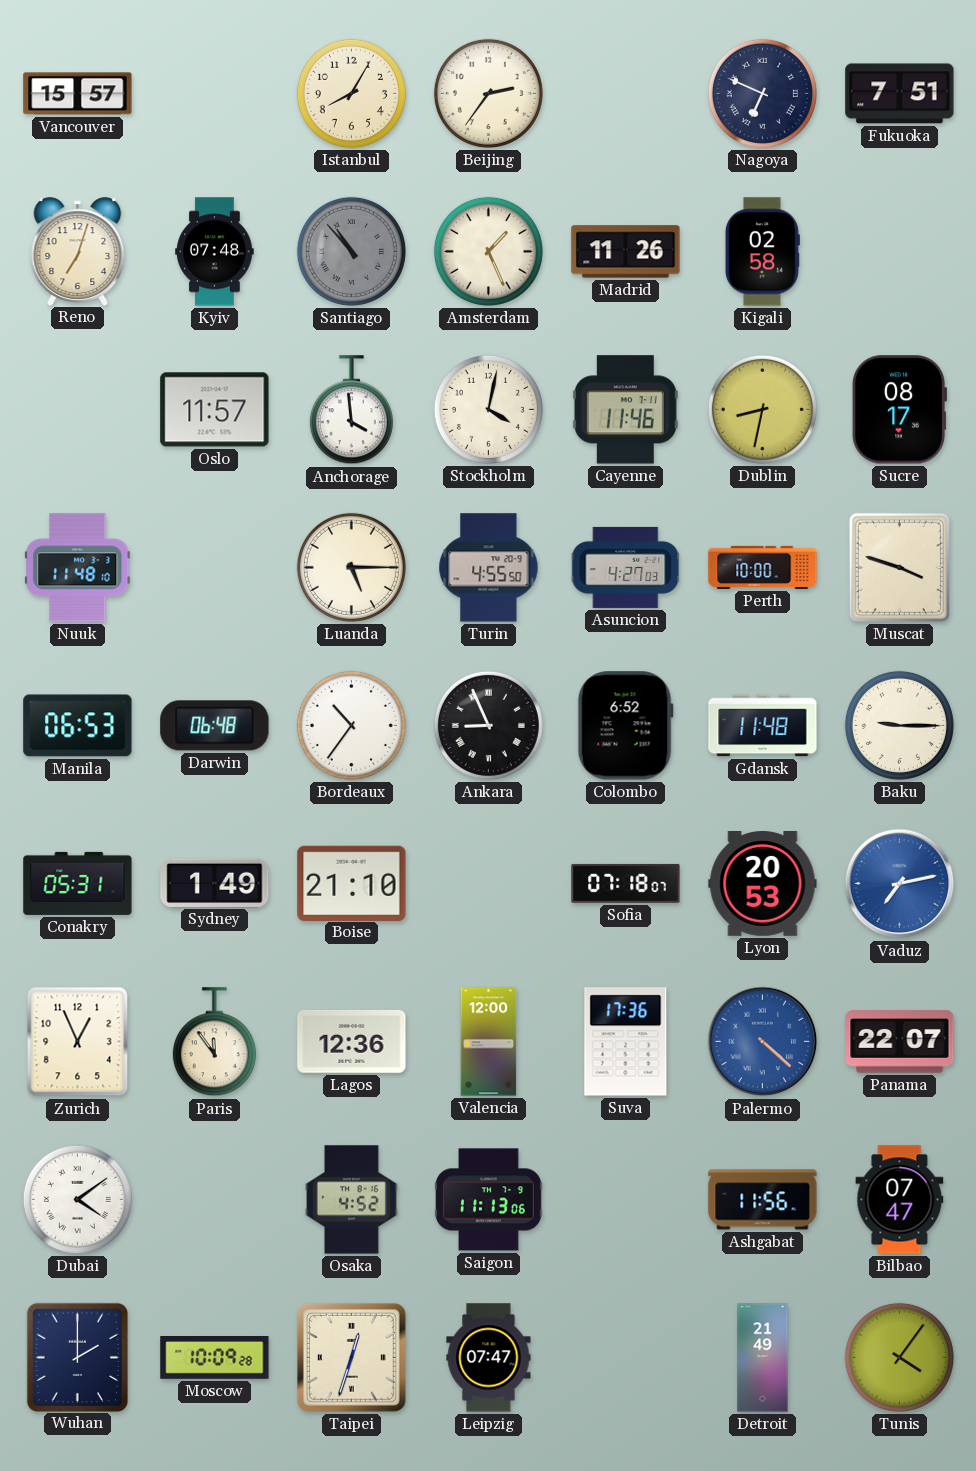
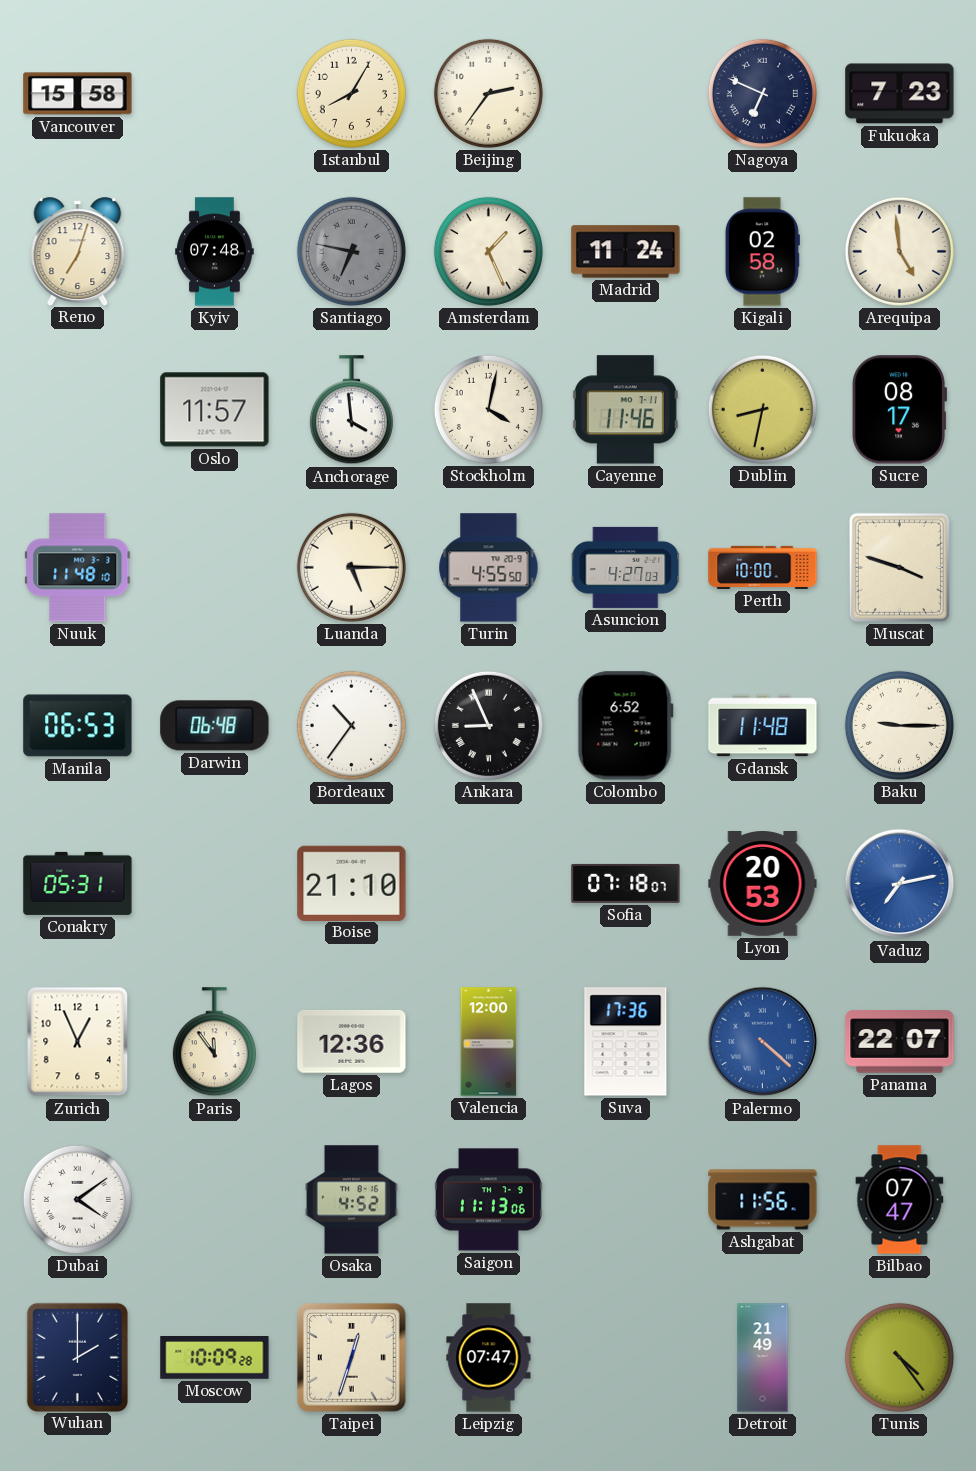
Vancouver: 15:57 -> 15:58
Fukuoka: 7:51 -> 7:23
Santiago: 10:53 -> 6:47
Madrid: 11:26 -> 11:24
Arequipa: none -> 4:59
Sydney: 1:49 -> none
Tunis: 4:06 -> 4:24
